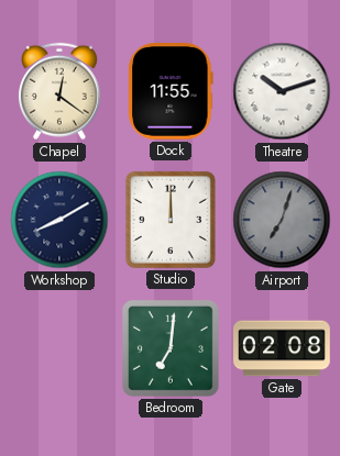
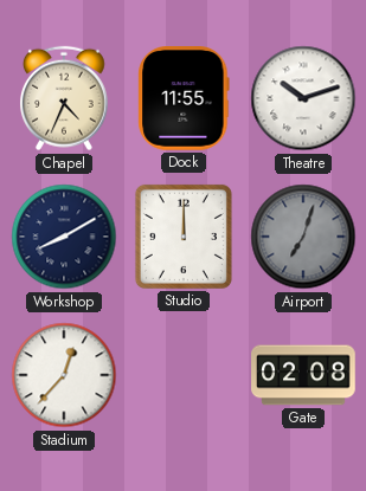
Chapel: 12:21 -> 4:34
Stadium: none -> 12:37
Bedroom: 7:01 -> none
